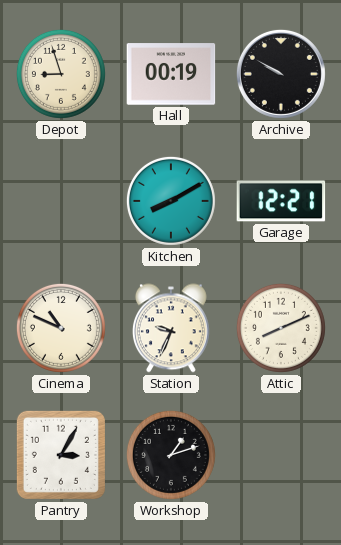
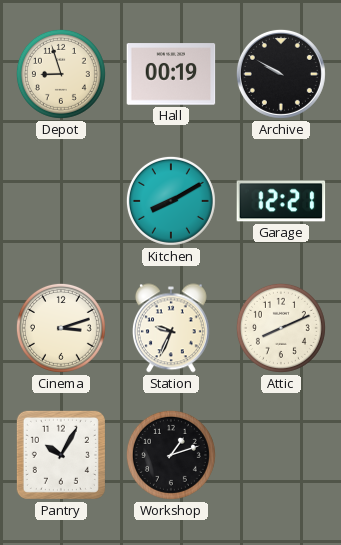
Cinema: 10:49 -> 3:12
Pantry: 3:05 -> 10:05
